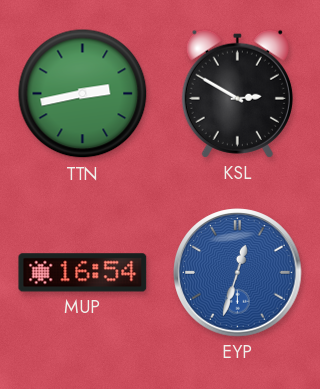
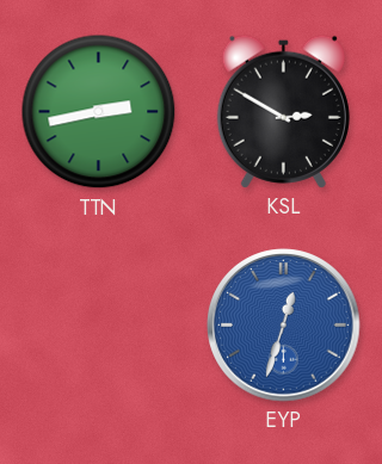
MUP: 16:54 -> none
